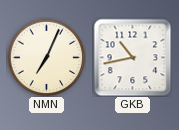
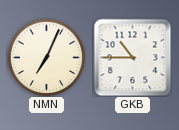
GKB: 10:43 -> 10:45
